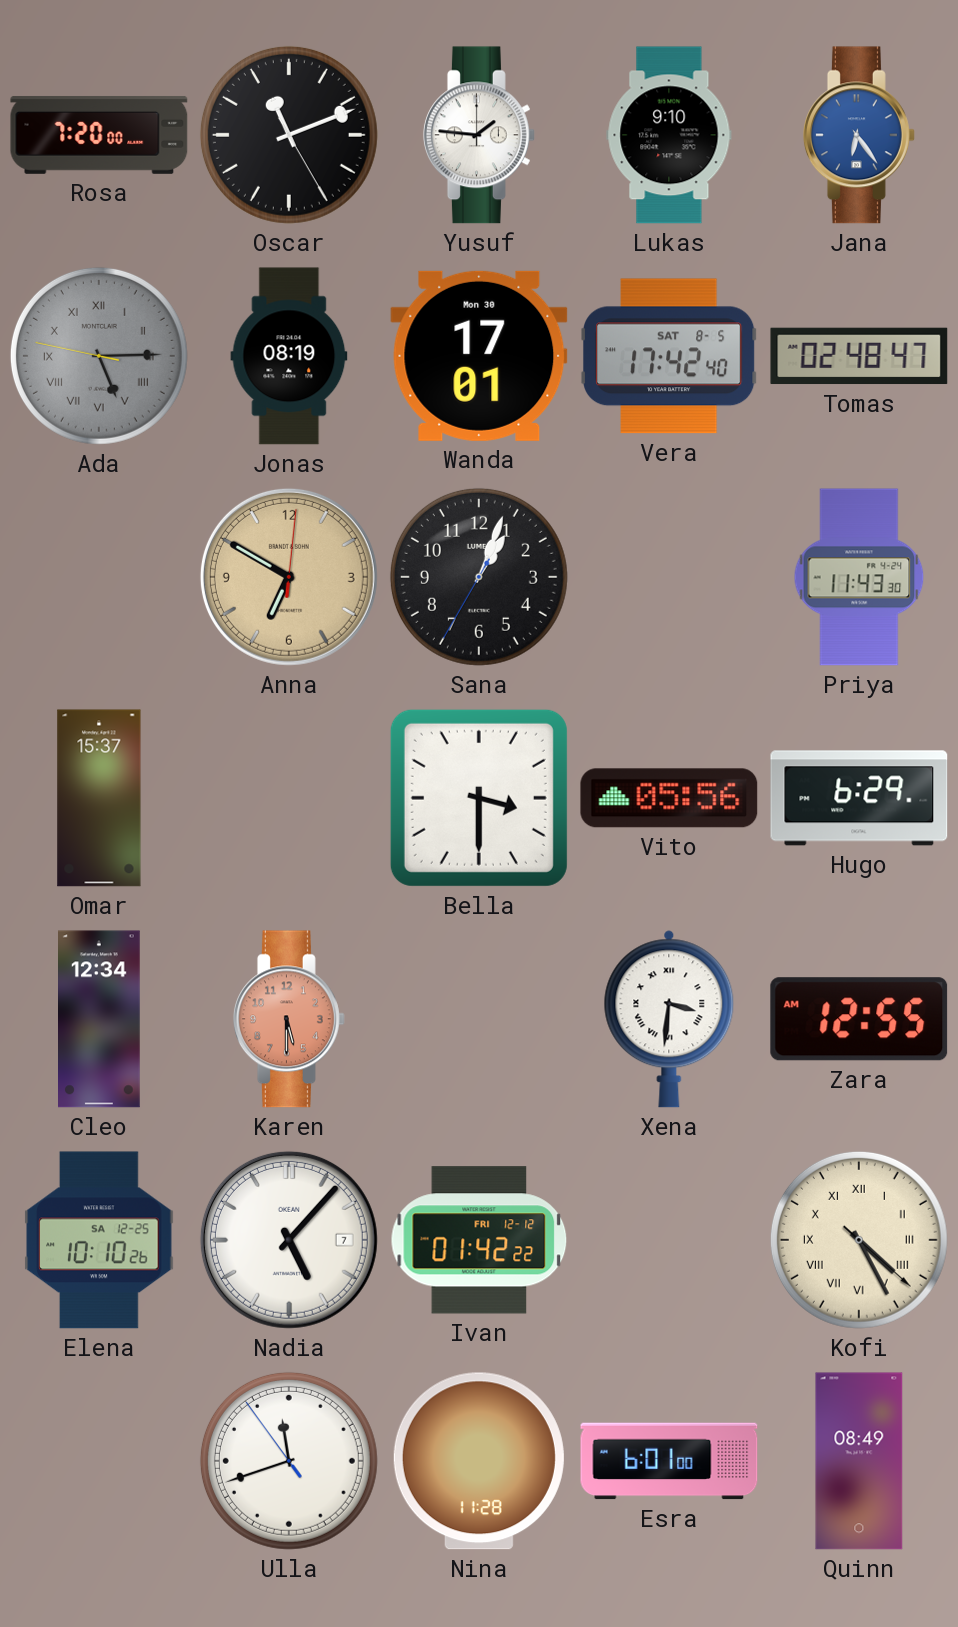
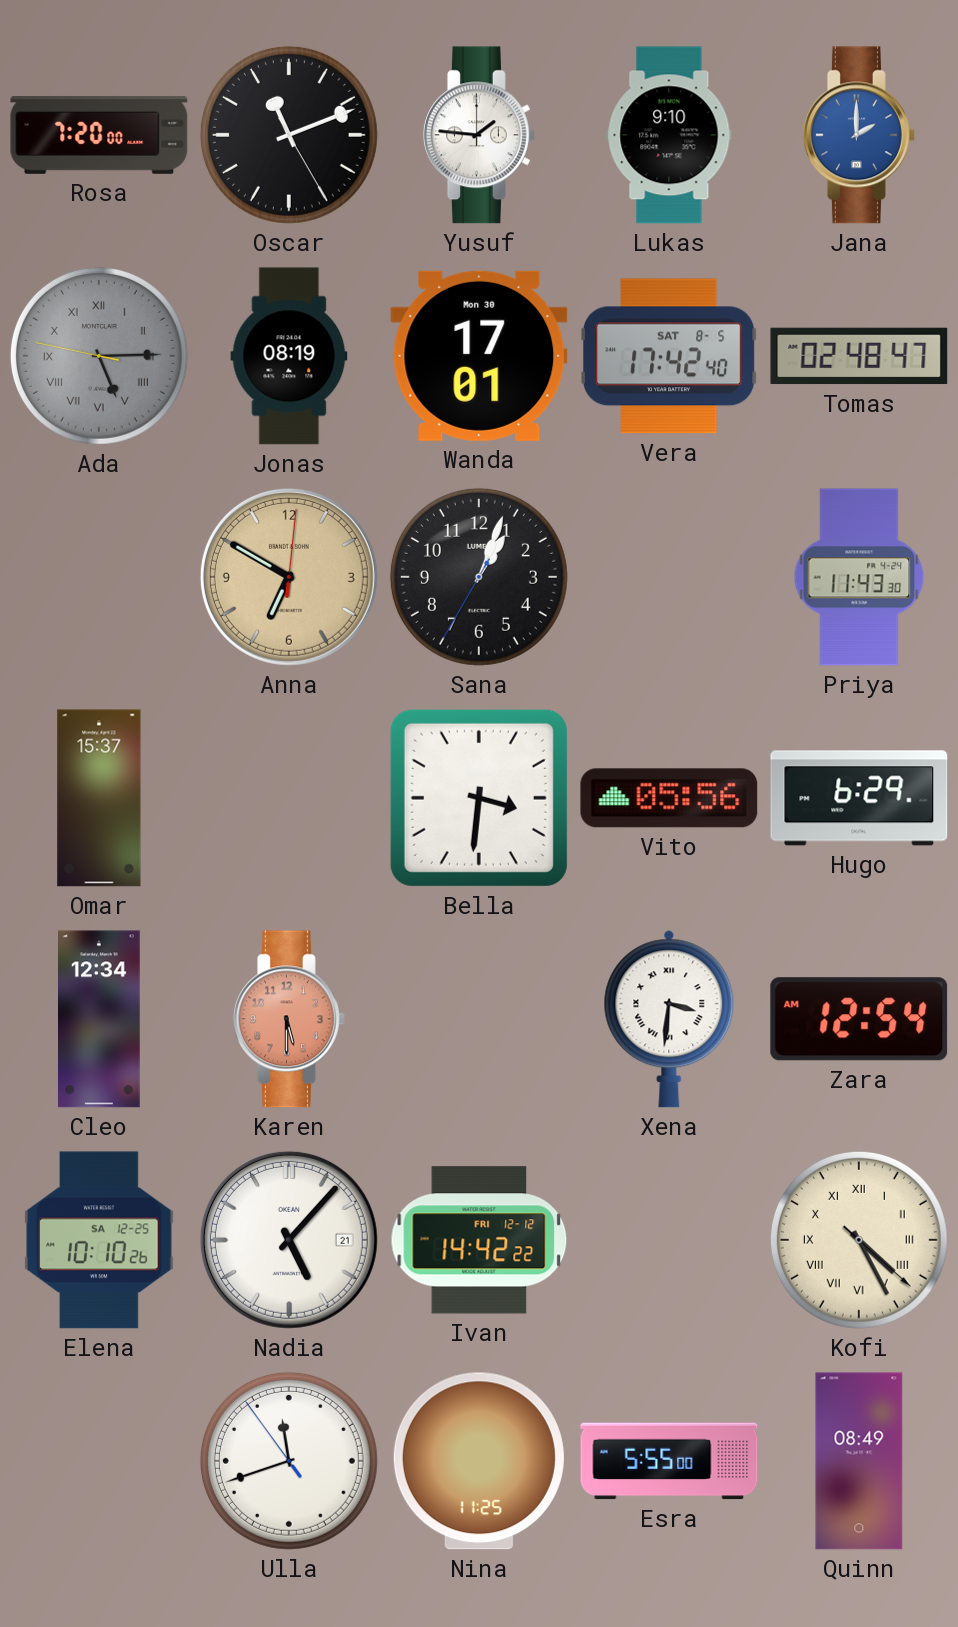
Jana: 6:24 -> 2:00
Bella: 3:30 -> 3:31
Zara: 12:55 -> 12:54
Nadia date: 7 -> 21
Ivan: 01:42 -> 14:42
Nina: 11:28 -> 11:25
Esra: 6:01 -> 5:55
